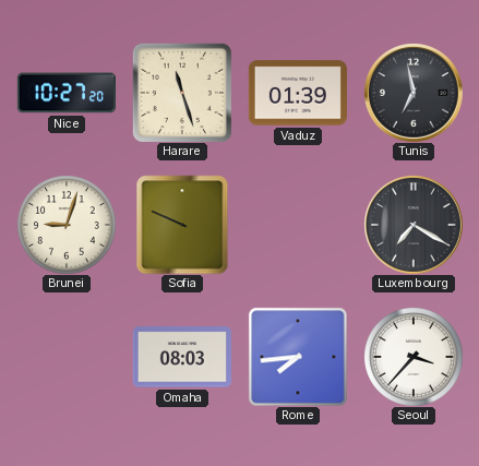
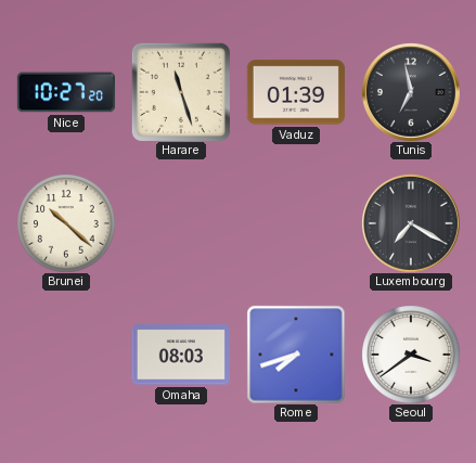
Brunei: 9:03 -> 10:22
Sofia: 9:49 -> none
Rome: 7:44 -> 7:42
Seoul: 3:37 -> 3:39
